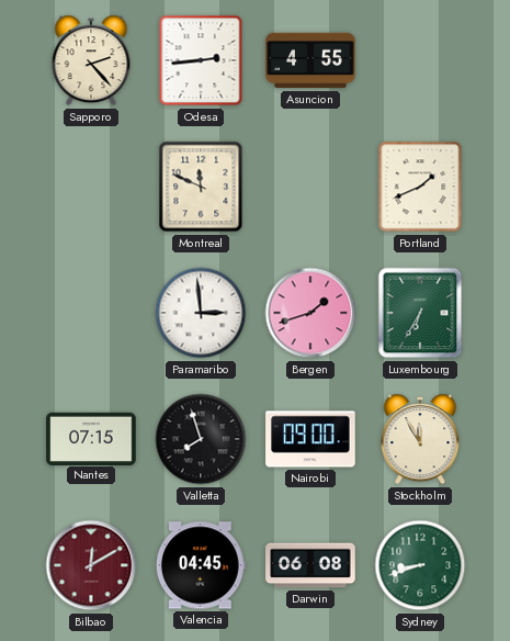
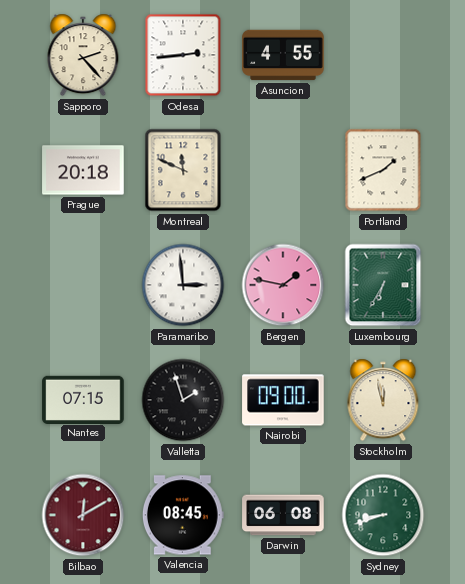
Prague: none -> 20:18
Bergen: 1:42 -> 1:47
Valletta: 7:57 -> 1:57
Stockholm: 11:55 -> 11:58
Valencia: 04:45 -> 08:45
